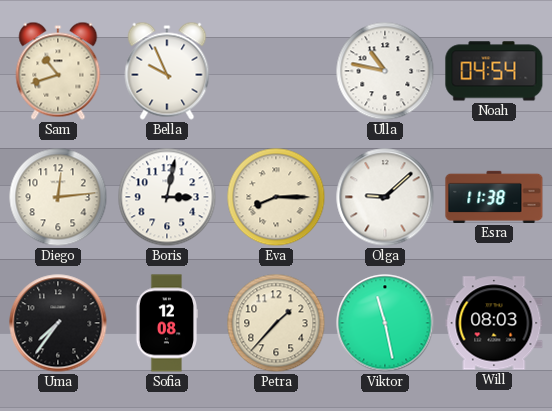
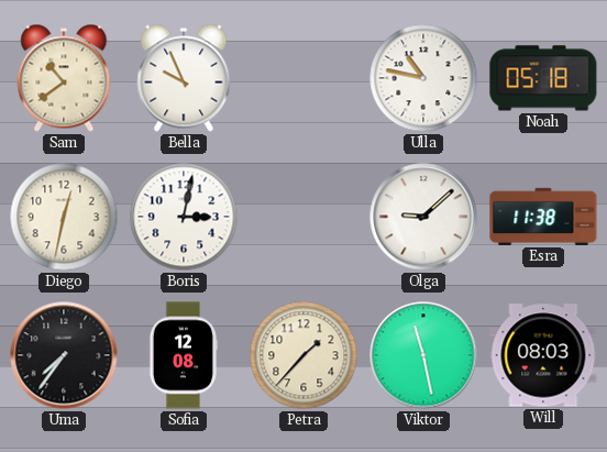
Sam: 10:42 -> 10:39
Noah: 04:54 -> 05:18
Diego: 12:14 -> 12:32
Eva: 8:15 -> none
